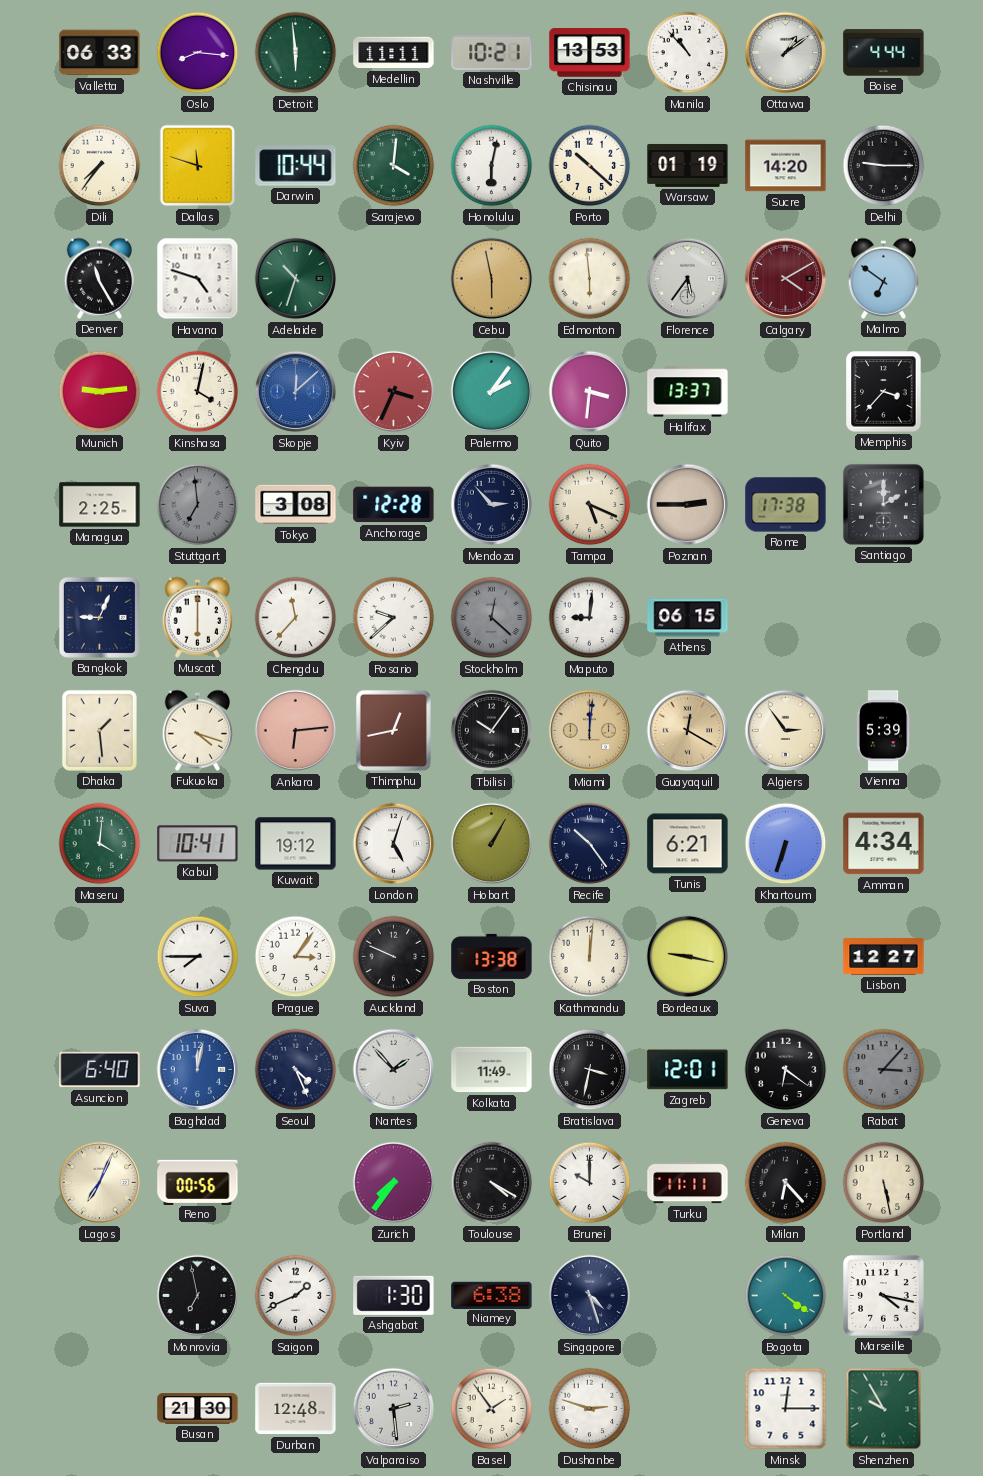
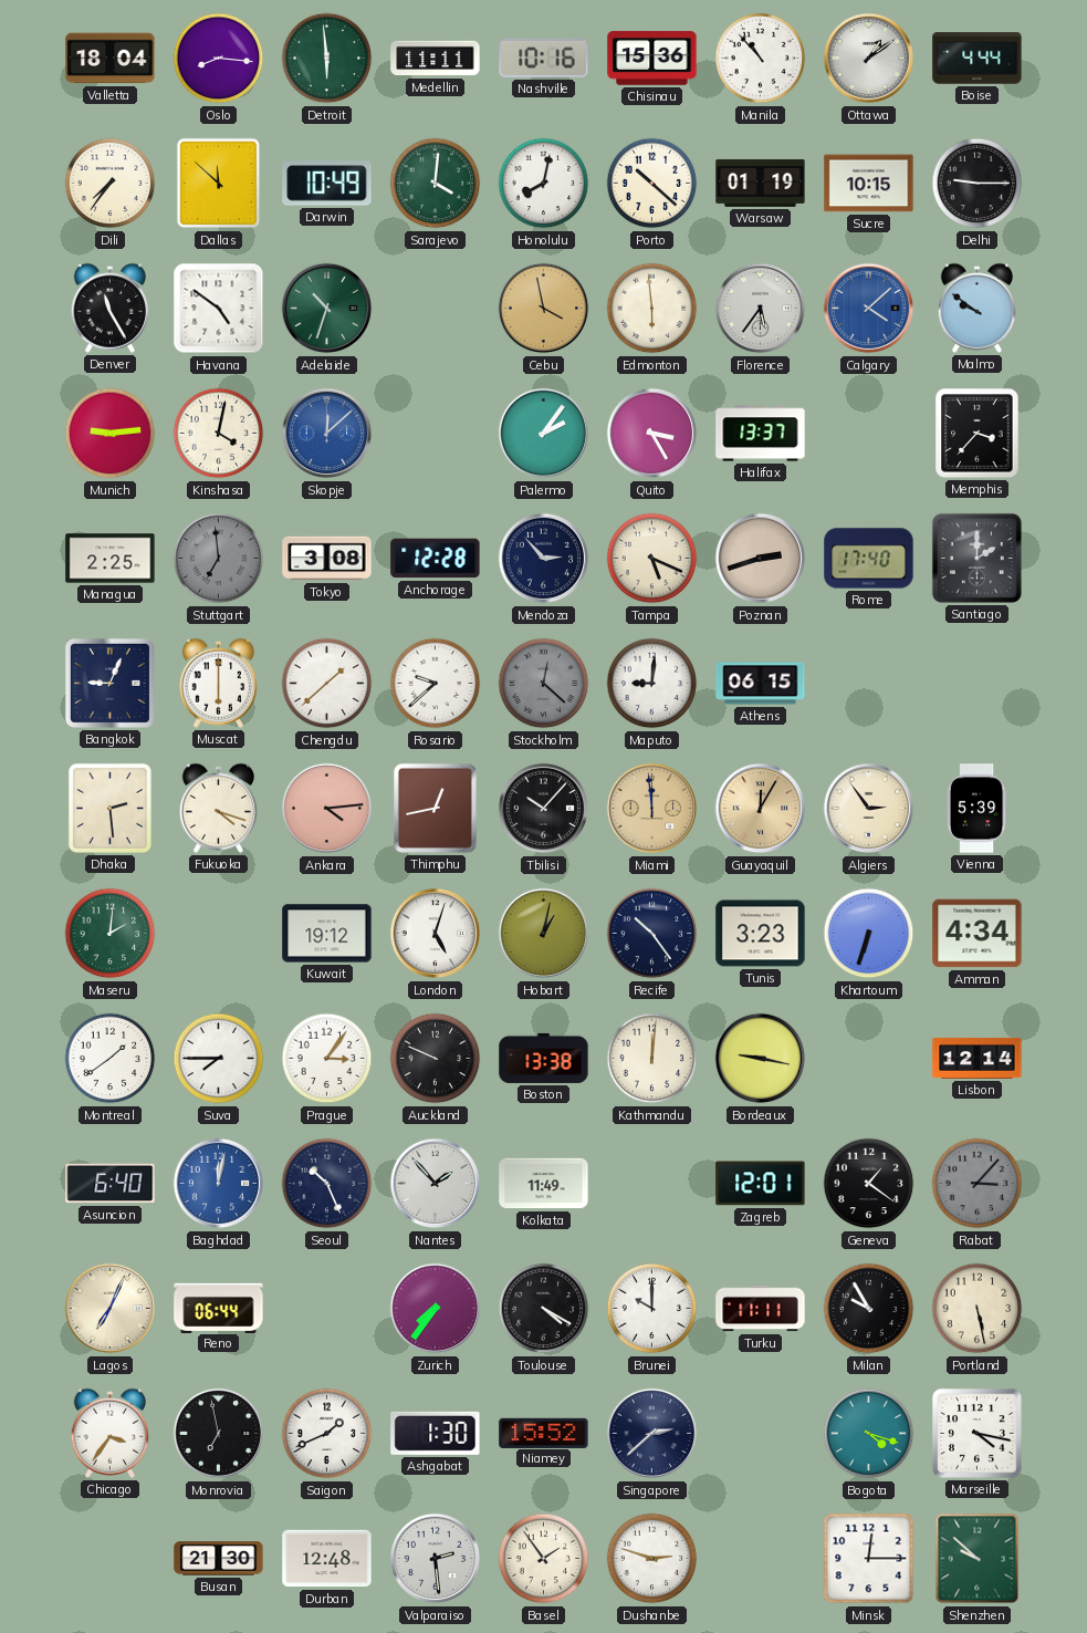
Valletta: 06:33 -> 18:04
Nashville: 10:21 -> 10:16
Chisinau: 13:53 -> 15:36
Dallas: 11:48 -> 11:52
Darwin: 10:44 -> 10:49
Honolulu: 6:02 -> 8:02
Sucre: 14:20 -> 10:15
Havana: 4:48 -> 4:51
Cebu: 5:58 -> 3:58
Calgary: 4:10 -> 4:08
Calgary dial: burgundy -> blue
Malmo: 6:51 -> 9:51
Kyiv: 3:34 -> none
Quito: 3:31 -> 3:25
Poznan: 2:45 -> 2:42
Rome: 17:38 -> 17:40
Chengdu: 11:37 -> 1:38
Dhaka: 1:29 -> 2:29
Ankara: 6:14 -> 4:14
Tbilisi: 10:06 -> 10:07
Miami: 12:01 -> 11:59
Guayaquil: 12:20 -> 12:05
Maseru: 4:01 -> 2:01
Kabul: 10:41 -> none
Hobart: 1:05 -> 1:02
Tunis: 6:21 -> 3:23
Montreal: none -> 1:39
Lisbon: 12:27 -> 12:14
Seoul: 4:26 -> 10:26
Bratislava: 3:32 -> none
Geneva: 6:21 -> 1:21
Reno: 00:56 -> 06:44
Milan: 6:23 -> 9:55
Chicago: none -> 3:36
Niamey: 6:38 -> 15:52
Singapore: 4:27 -> 2:38
Bogota: 4:21 -> 4:18
Shenzhen: 9:55 -> 9:52
